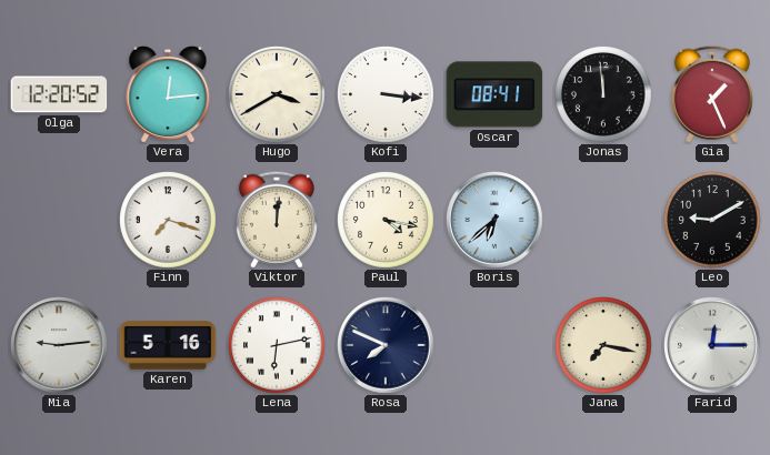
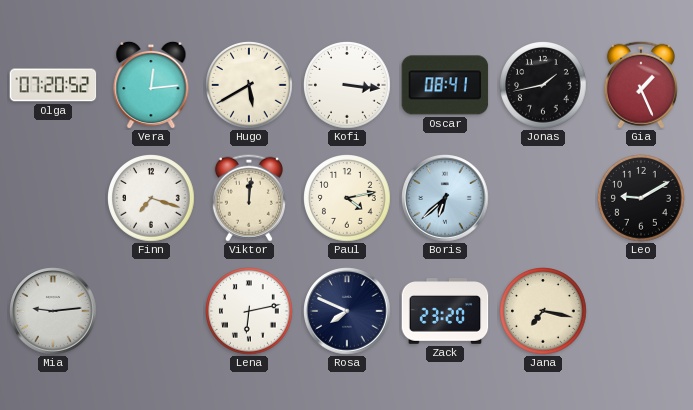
Olga: 12:20 -> 07:20
Hugo: 3:40 -> 5:40
Jonas: 11:59 -> 1:43
Paul: 4:17 -> 4:13
Karen: 5:16 -> none
Zack: none -> 23:20
Farid: 12:15 -> none
